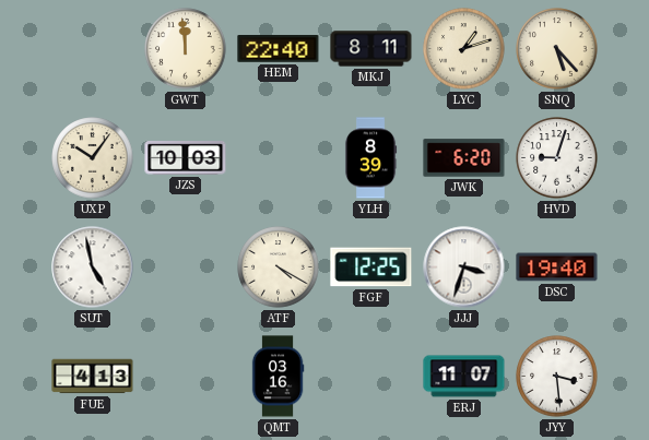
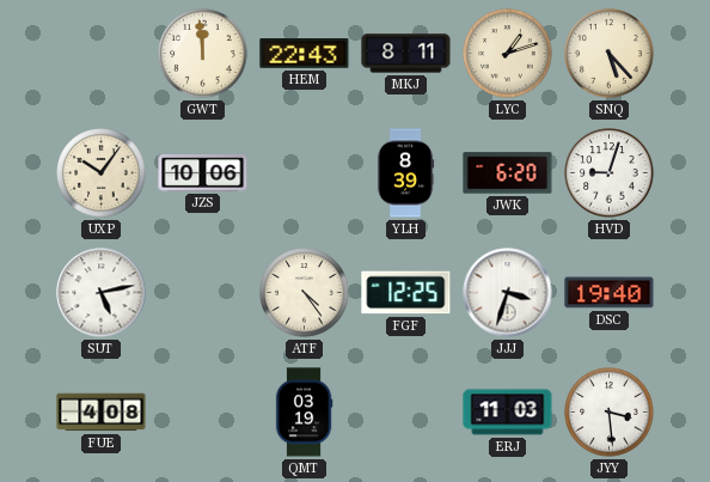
HEM: 22:40 -> 22:43
JZS: 10:03 -> 10:06
SUT: 4:58 -> 5:13
ATF: 4:20 -> 4:24
FUE: 4:13 -> 4:08
QMT: 03:16 -> 03:19
ERJ: 11:07 -> 11:03
